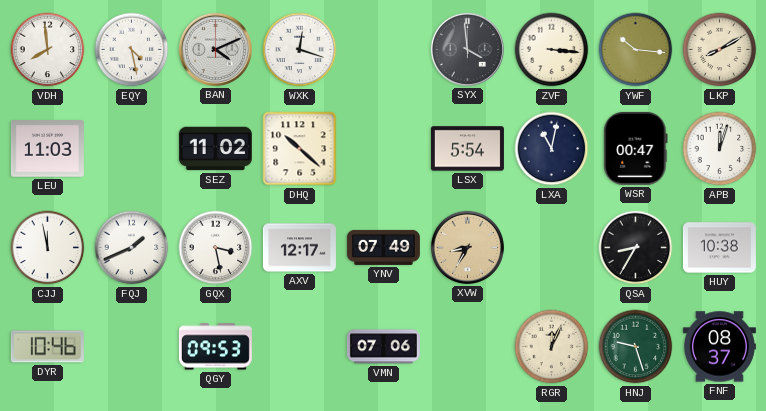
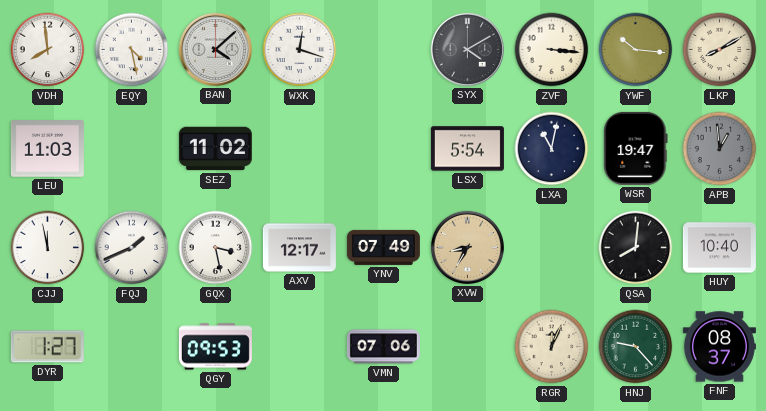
BAN: 4:11 -> 4:08
SYX: 3:59 -> 4:10
DHQ: 10:22 -> none
WSR: 00:47 -> 19:47
APB: 12:03 -> 12:59
APB dial: white -> grey
QSA: 8:35 -> 8:01
HUY: 10:38 -> 10:40
DYR: 10:46 -> 1:27
HNJ: 9:27 -> 9:23
